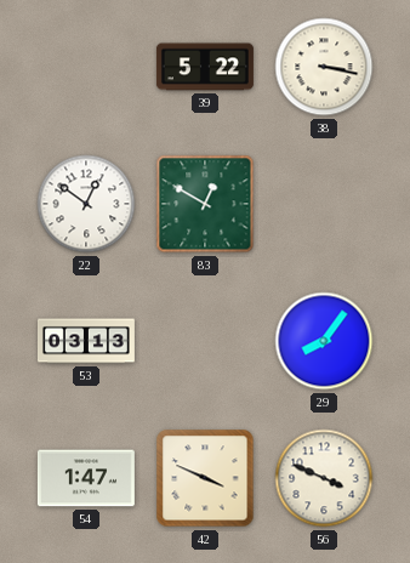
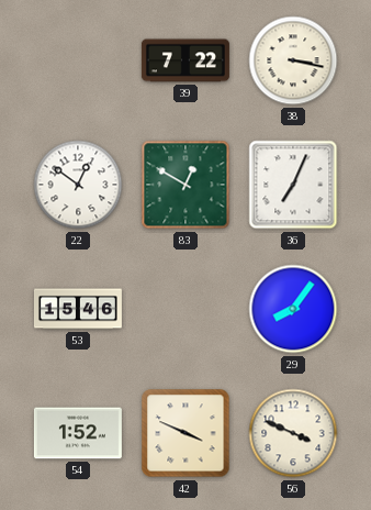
39: 5:22 -> 7:22
36: none -> 7:04
53: 03:13 -> 15:46
54: 1:47 -> 1:52
